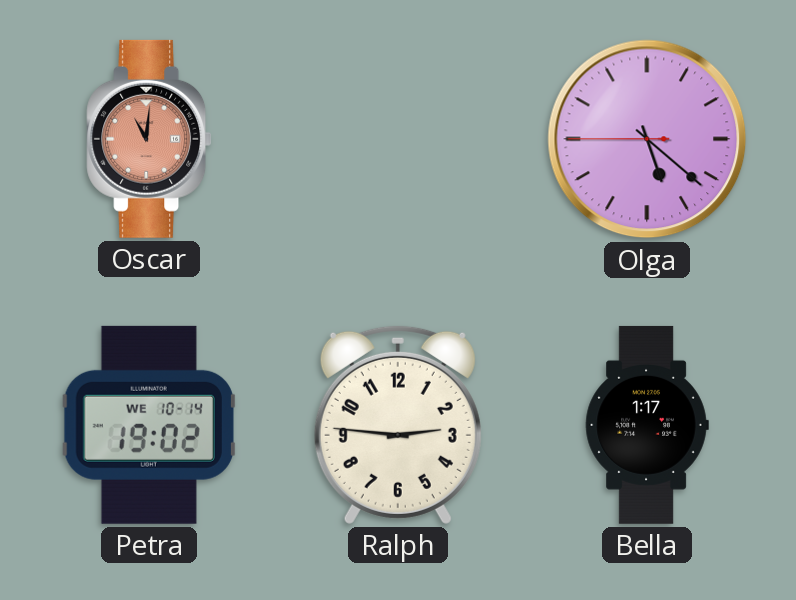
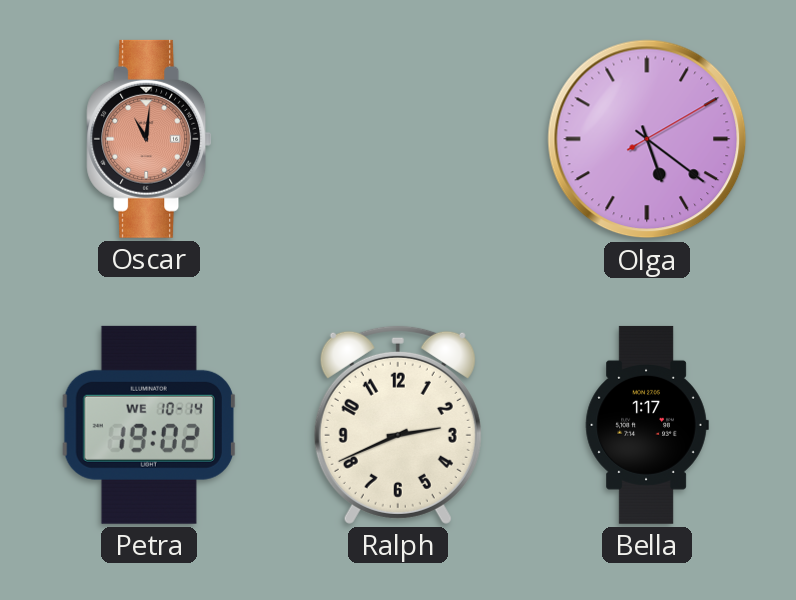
Olga: 5:21:45 -> 5:21:10
Ralph: 2:46 -> 2:41
